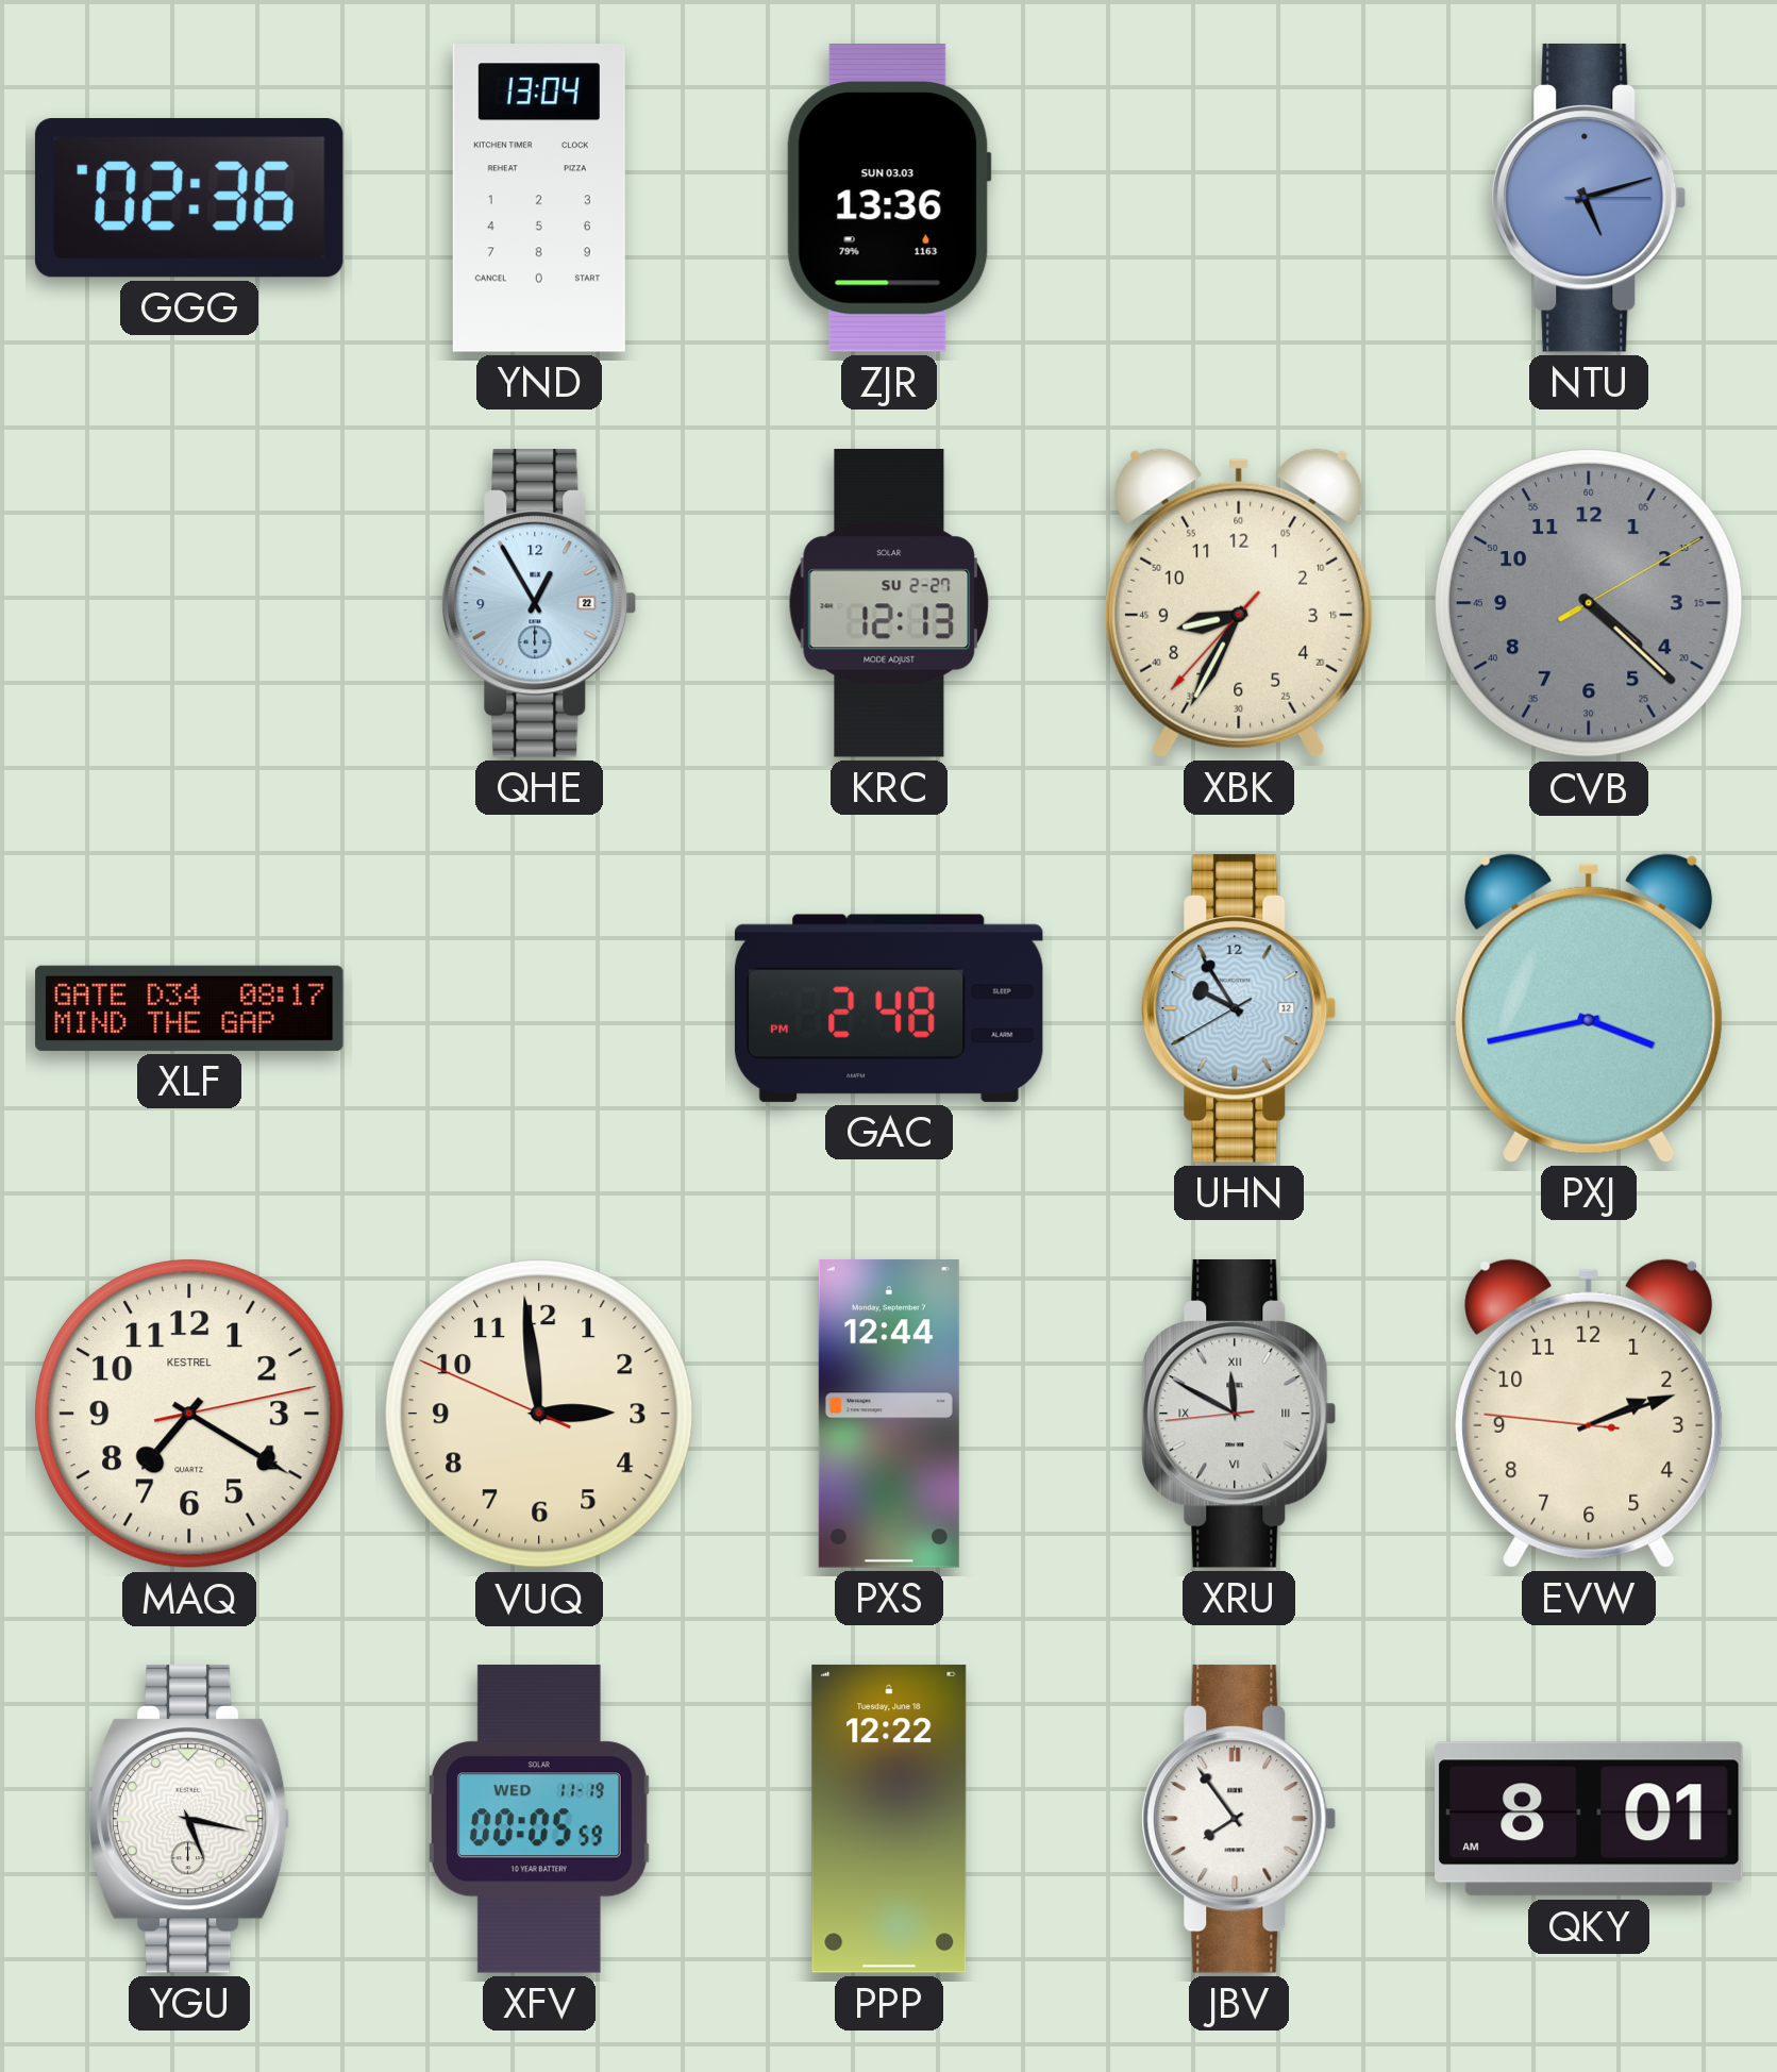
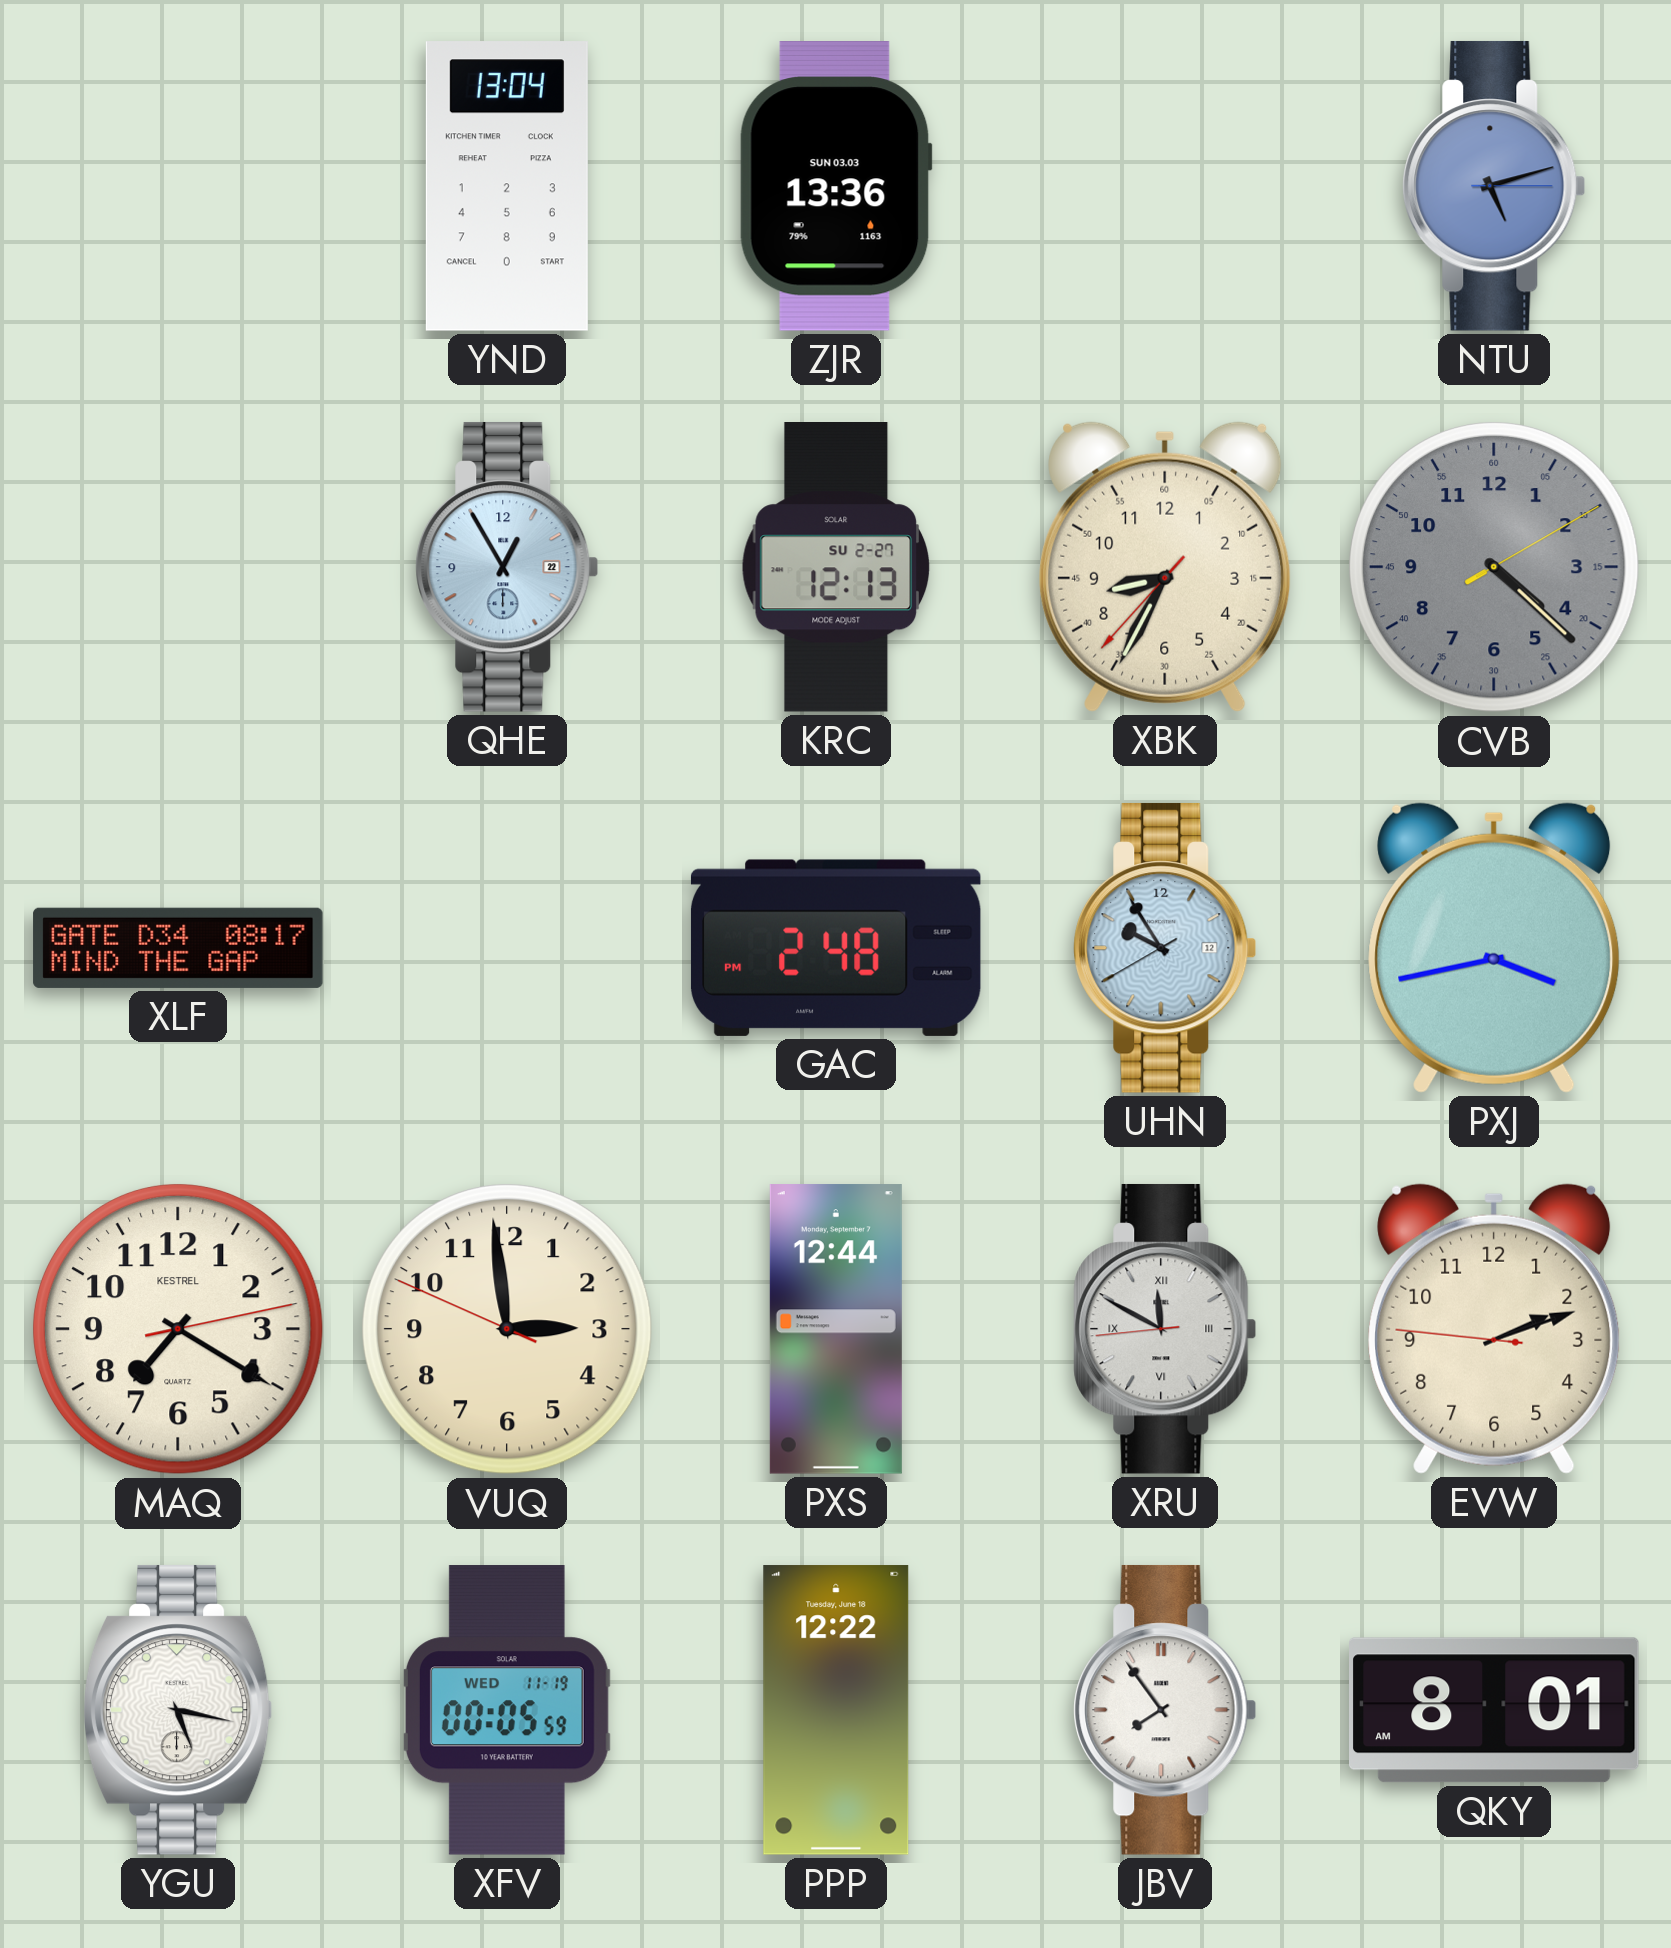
GGG: 02:36 -> none
